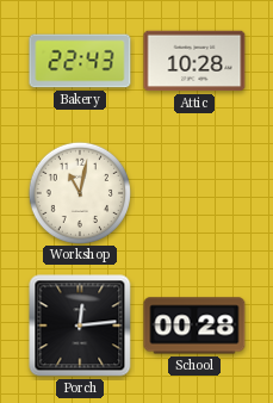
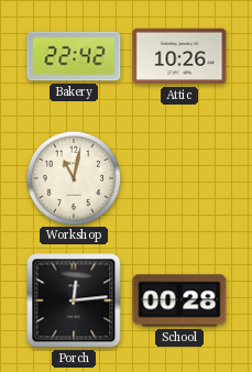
Bakery: 22:43 -> 22:42
Attic: 10:28 -> 10:26
